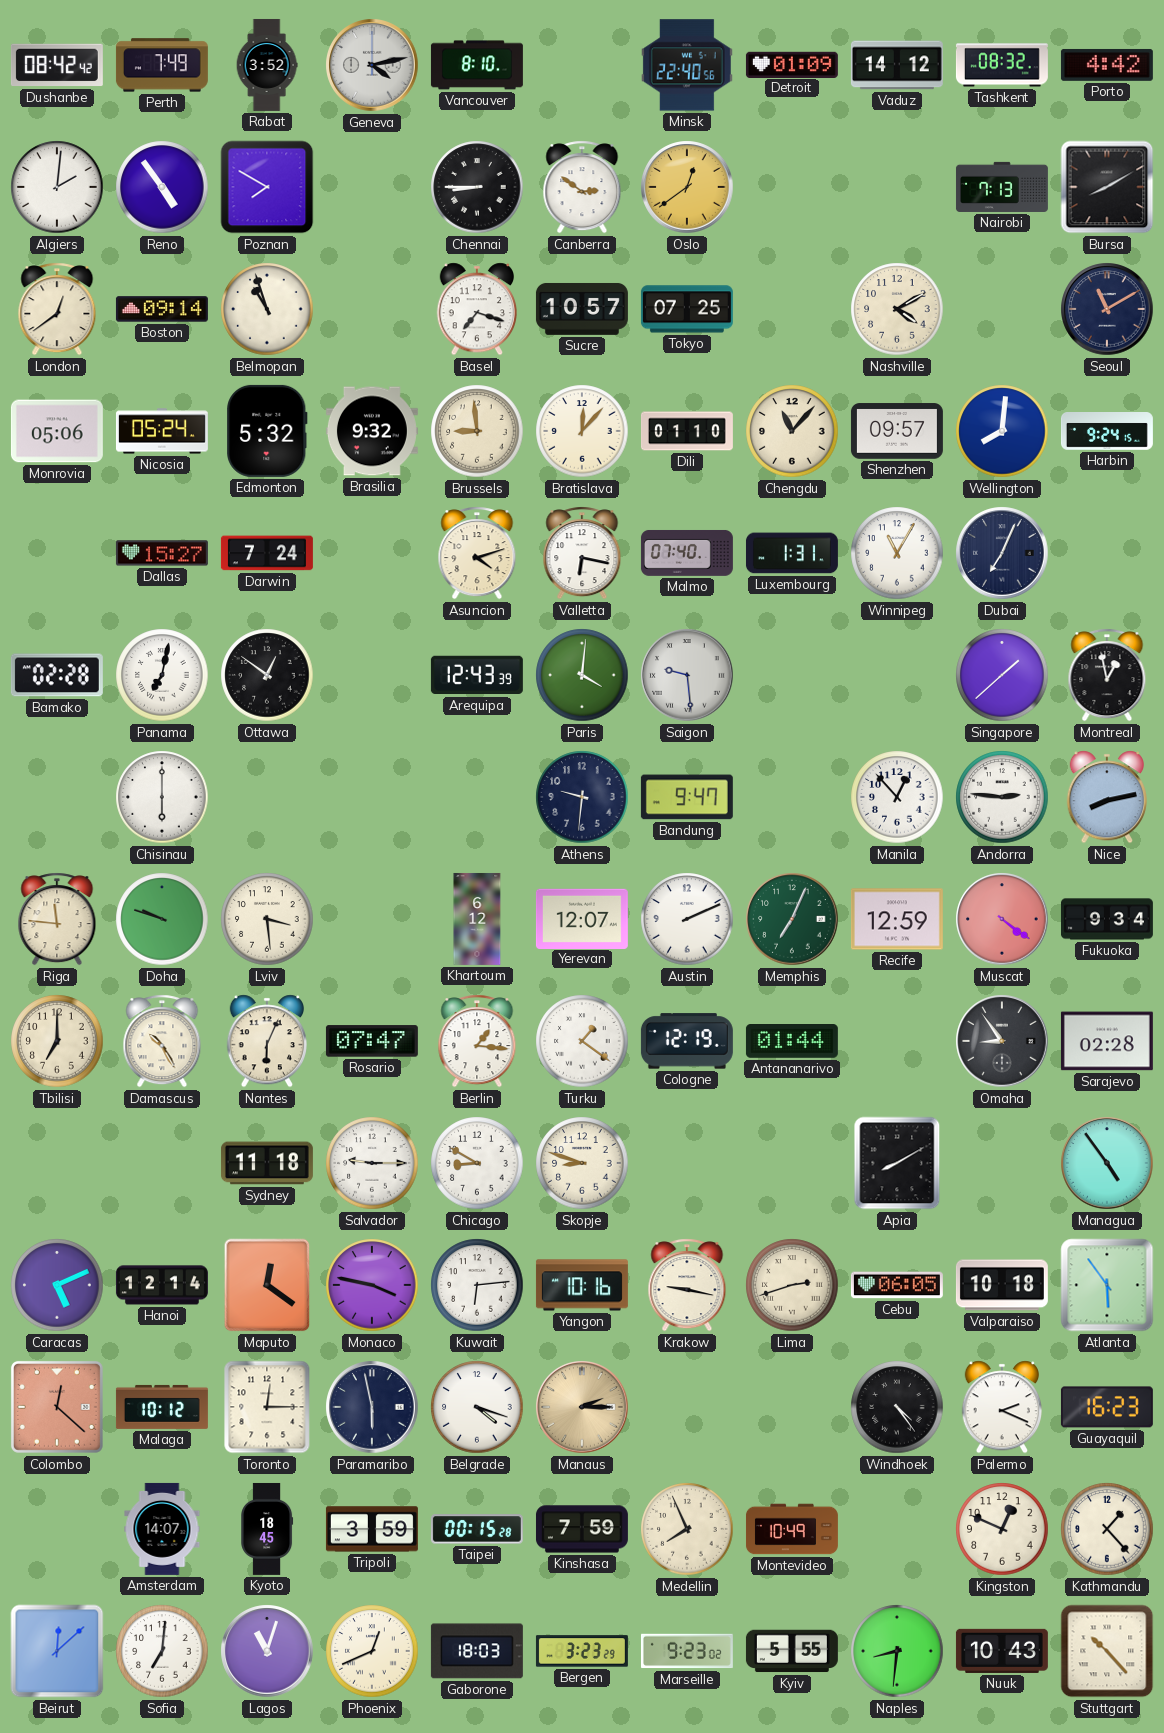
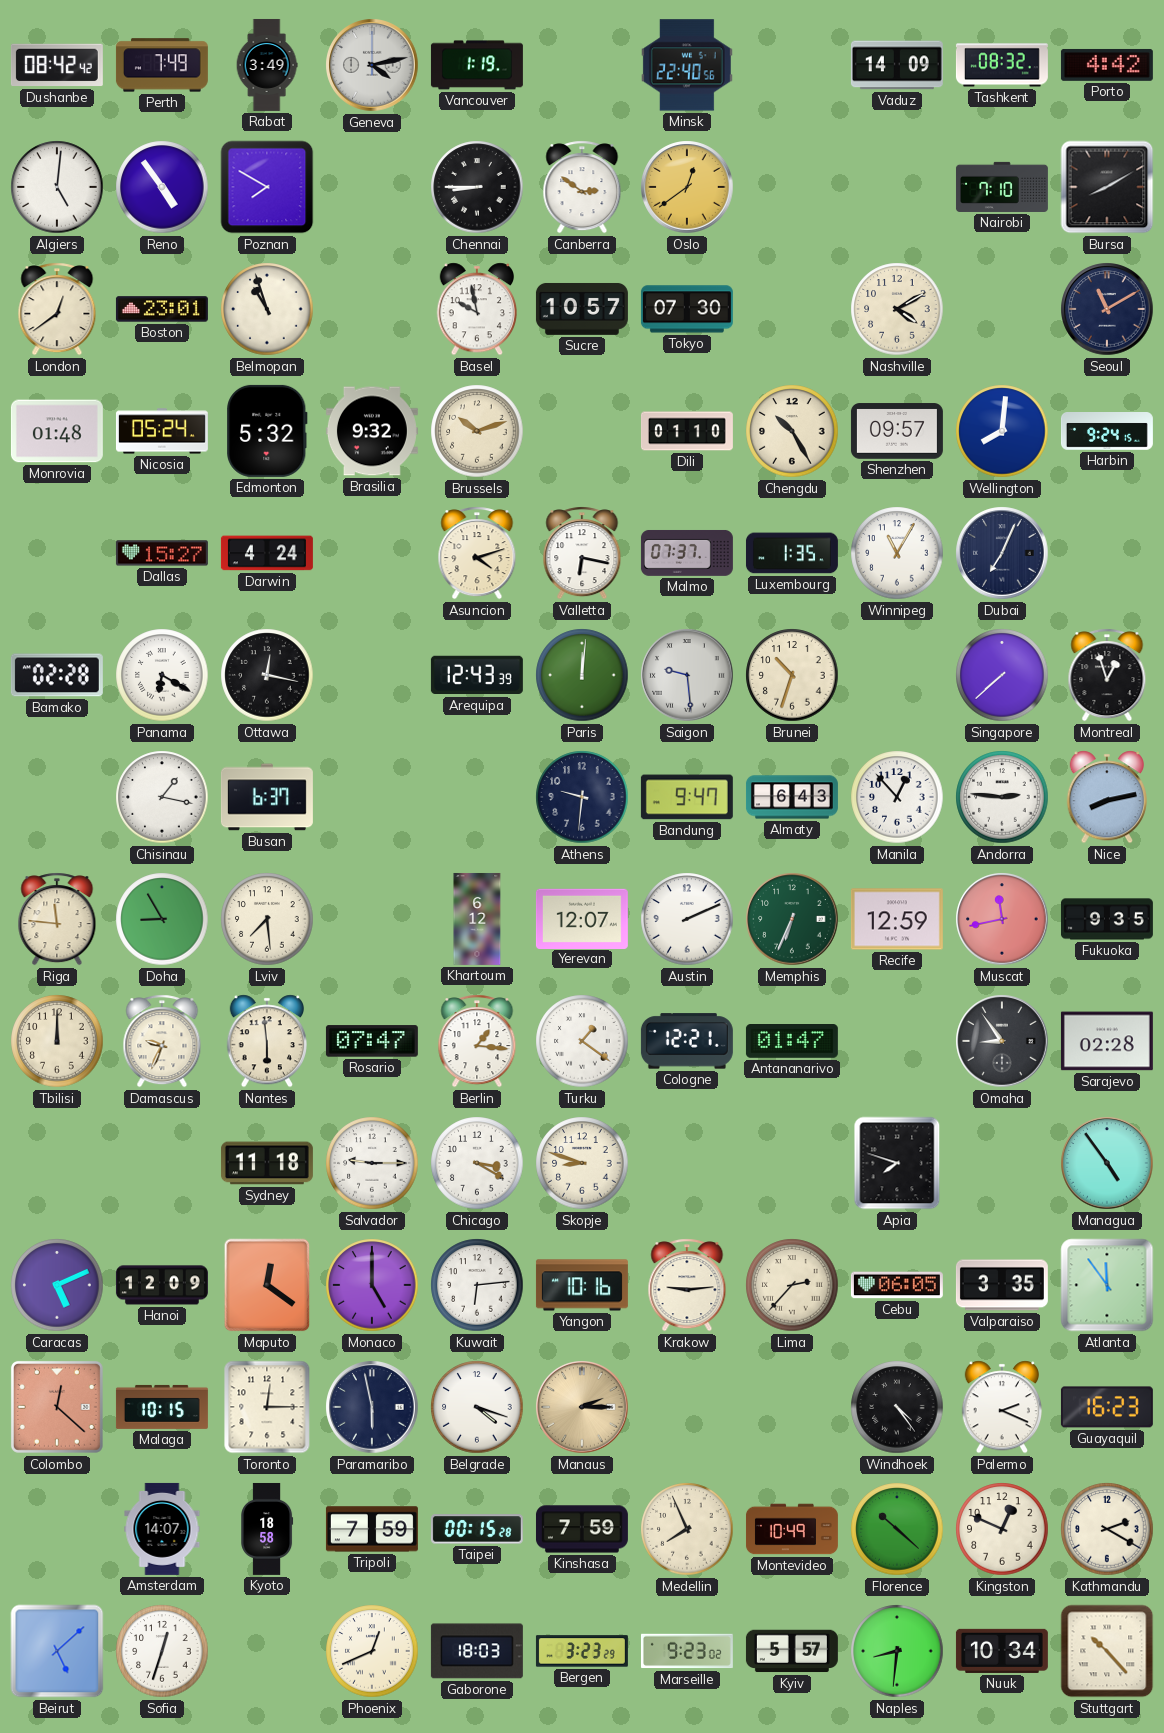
Rabat: 3:52 -> 3:49
Vancouver: 8:10 -> 1:19
Detroit: 01:09 -> none
Vaduz: 14:12 -> 14:09
Algiers: 2:01 -> 5:01
Nairobi: 7:13 -> 7:10
Boston: 09:14 -> 23:01
Basel: 7:18 -> 9:58
Tokyo: 07:25 -> 07:30
Monrovia: 05:06 -> 01:48
Brussels: 8:59 -> 10:12
Bratislava: 12:07 -> none
Chengdu: 11:07 -> 10:25
Darwin: 7:24 -> 4:24
Malmo: 07:40 -> 07:37
Luxembourg: 1:31 -> 1:35
Panama: 7:02 -> 6:20
Ottawa: 12:51 -> 12:17
Paris: 4:01 -> 12:01
Brunei: none -> 10:33
Singapore: 1:38 -> 7:38
Montreal: 12:58 -> 12:57
Chisinau: 6:00 -> 1:17
Busan: none -> 6:37
Almaty: none -> 6:43
Doha: 9:48 -> 8:55
Lviv: 3:29 -> 7:29
Memphis: 7:04 -> 6:34
Muscat: 4:21 -> 11:43
Fukuoka: 9:34 -> 9:35
Tbilisi: 7:00 -> 12:00
Damascus: 10:25 -> 9:34
Nantes: 6:04 -> 5:59
Cologne: 12:19 -> 12:21
Antananarivo: 01:44 -> 01:47
Chicago: 8:50 -> 3:20
Apia: 8:10 -> 7:48
Hanoi: 12:14 -> 12:09
Monaco: 3:47 -> 5:00
Krakow: 9:17 -> 9:14
Lima: 2:42 -> 2:37
Valparaiso: 10:18 -> 3:35
Atlanta: 5:54 -> 11:54
Malaga: 10:12 -> 10:15
Kyoto: 18:45 -> 18:58
Tripoli: 3:59 -> 7:59
Florence: none -> 10:22
Kathmandu: 1:23 -> 2:20
Beirut: 12:08 -> 5:08
Sofia: 7:01 -> 12:33
Lagos: 11:03 -> none
Kyiv: 5:55 -> 5:57
Nuuk: 10:43 -> 10:34
